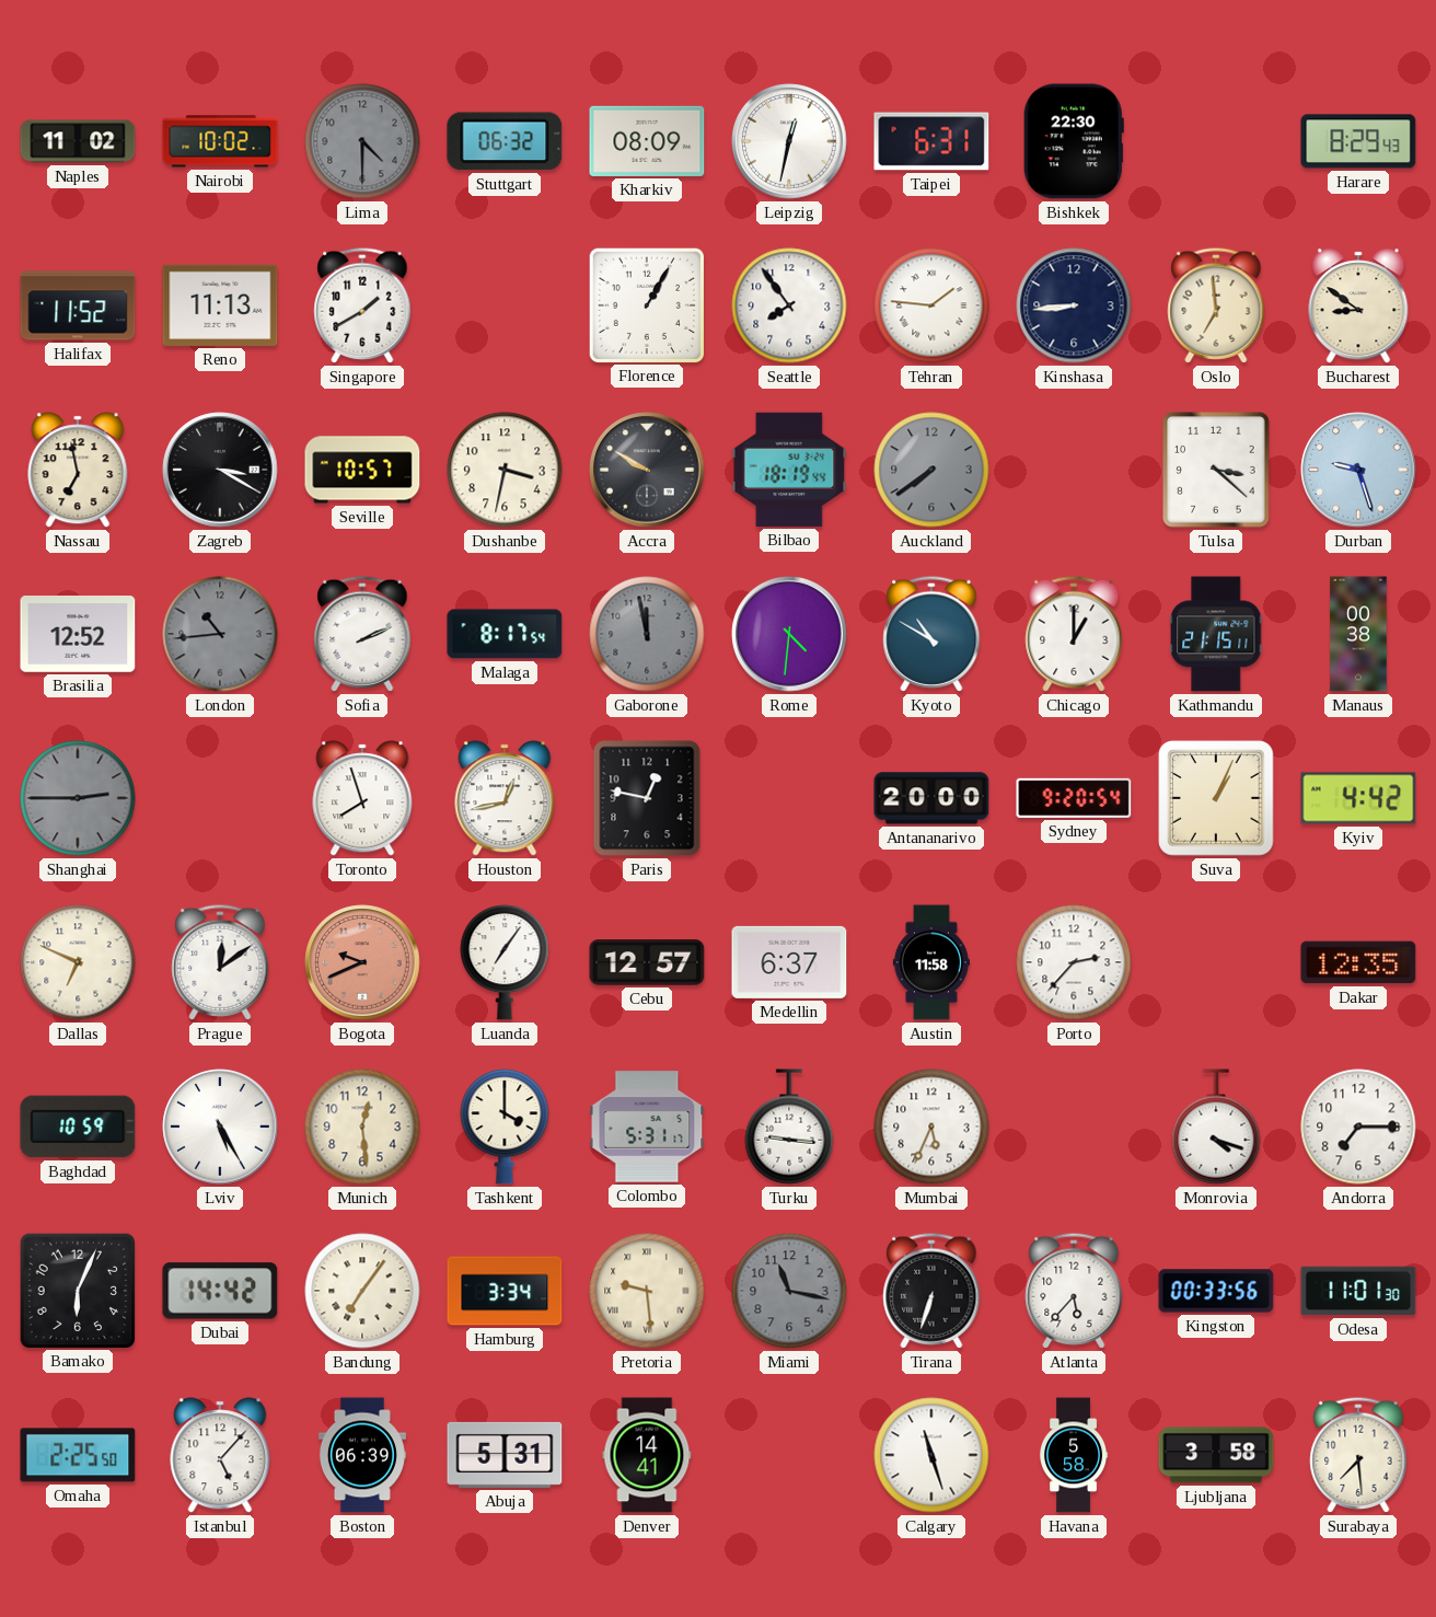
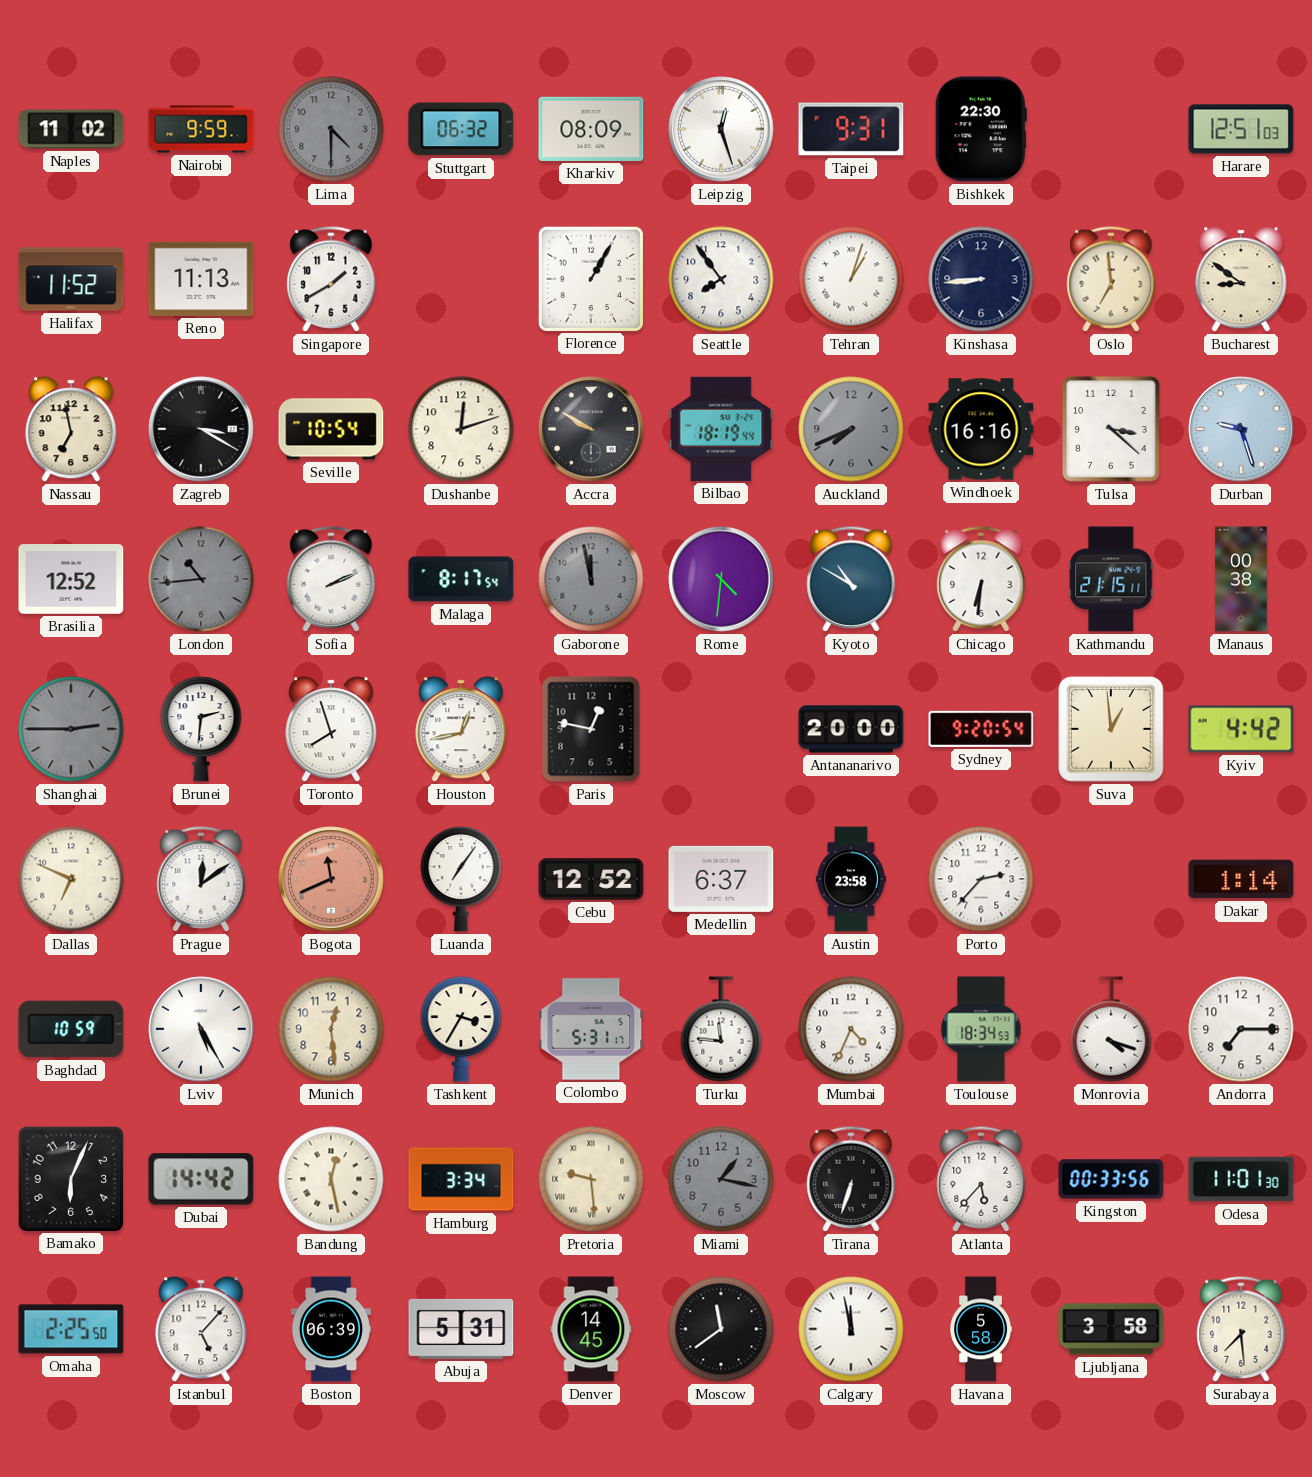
Nairobi: 10:02 -> 9:59
Leipzig: 12:32 -> 12:27
Taipei: 6:31 -> 9:31
Harare: 8:29 -> 12:51
Tehran: 1:46 -> 1:03
Seville: 10:57 -> 10:54
Dushanbe: 3:32 -> 12:12
Auckland: 7:39 -> 7:41
Windhoek: none -> 16:16
Chicago: 1:00 -> 6:31
Brunei: none -> 2:31
Suva: 1:04 -> 12:59
Bogota: 9:41 -> 11:41
Cebu: 12:57 -> 12:52
Austin: 11:58 -> 23:58
Dakar: 12:35 -> 1:14
Tashkent: 4:00 -> 3:35
Turku: 9:16 -> 11:46
Mumbai: 5:34 -> 4:34
Toulouse: none -> 18:34
Bandung: 7:06 -> 12:28
Miami: 11:17 -> 1:17
Denver: 14:41 -> 14:45
Moscow: none -> 11:39
Calgary: 11:27 -> 11:58
